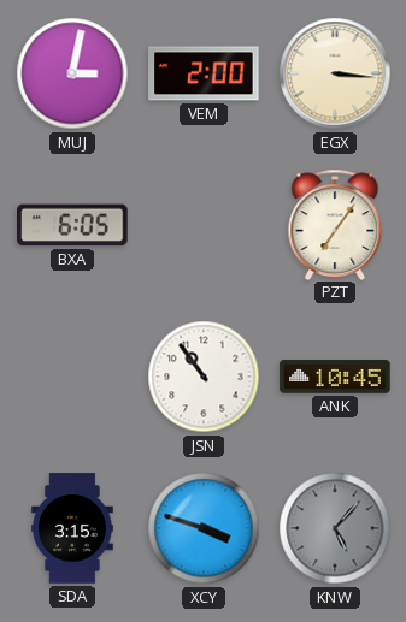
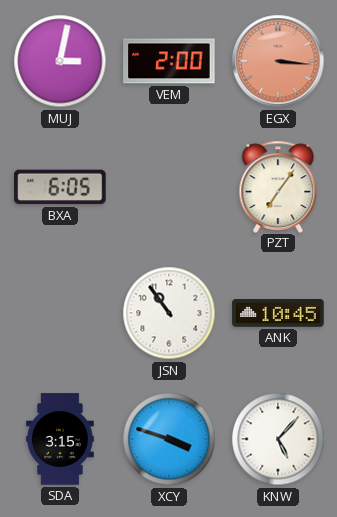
EGX dial: cream -> salmon
KNW dial: grey -> white
